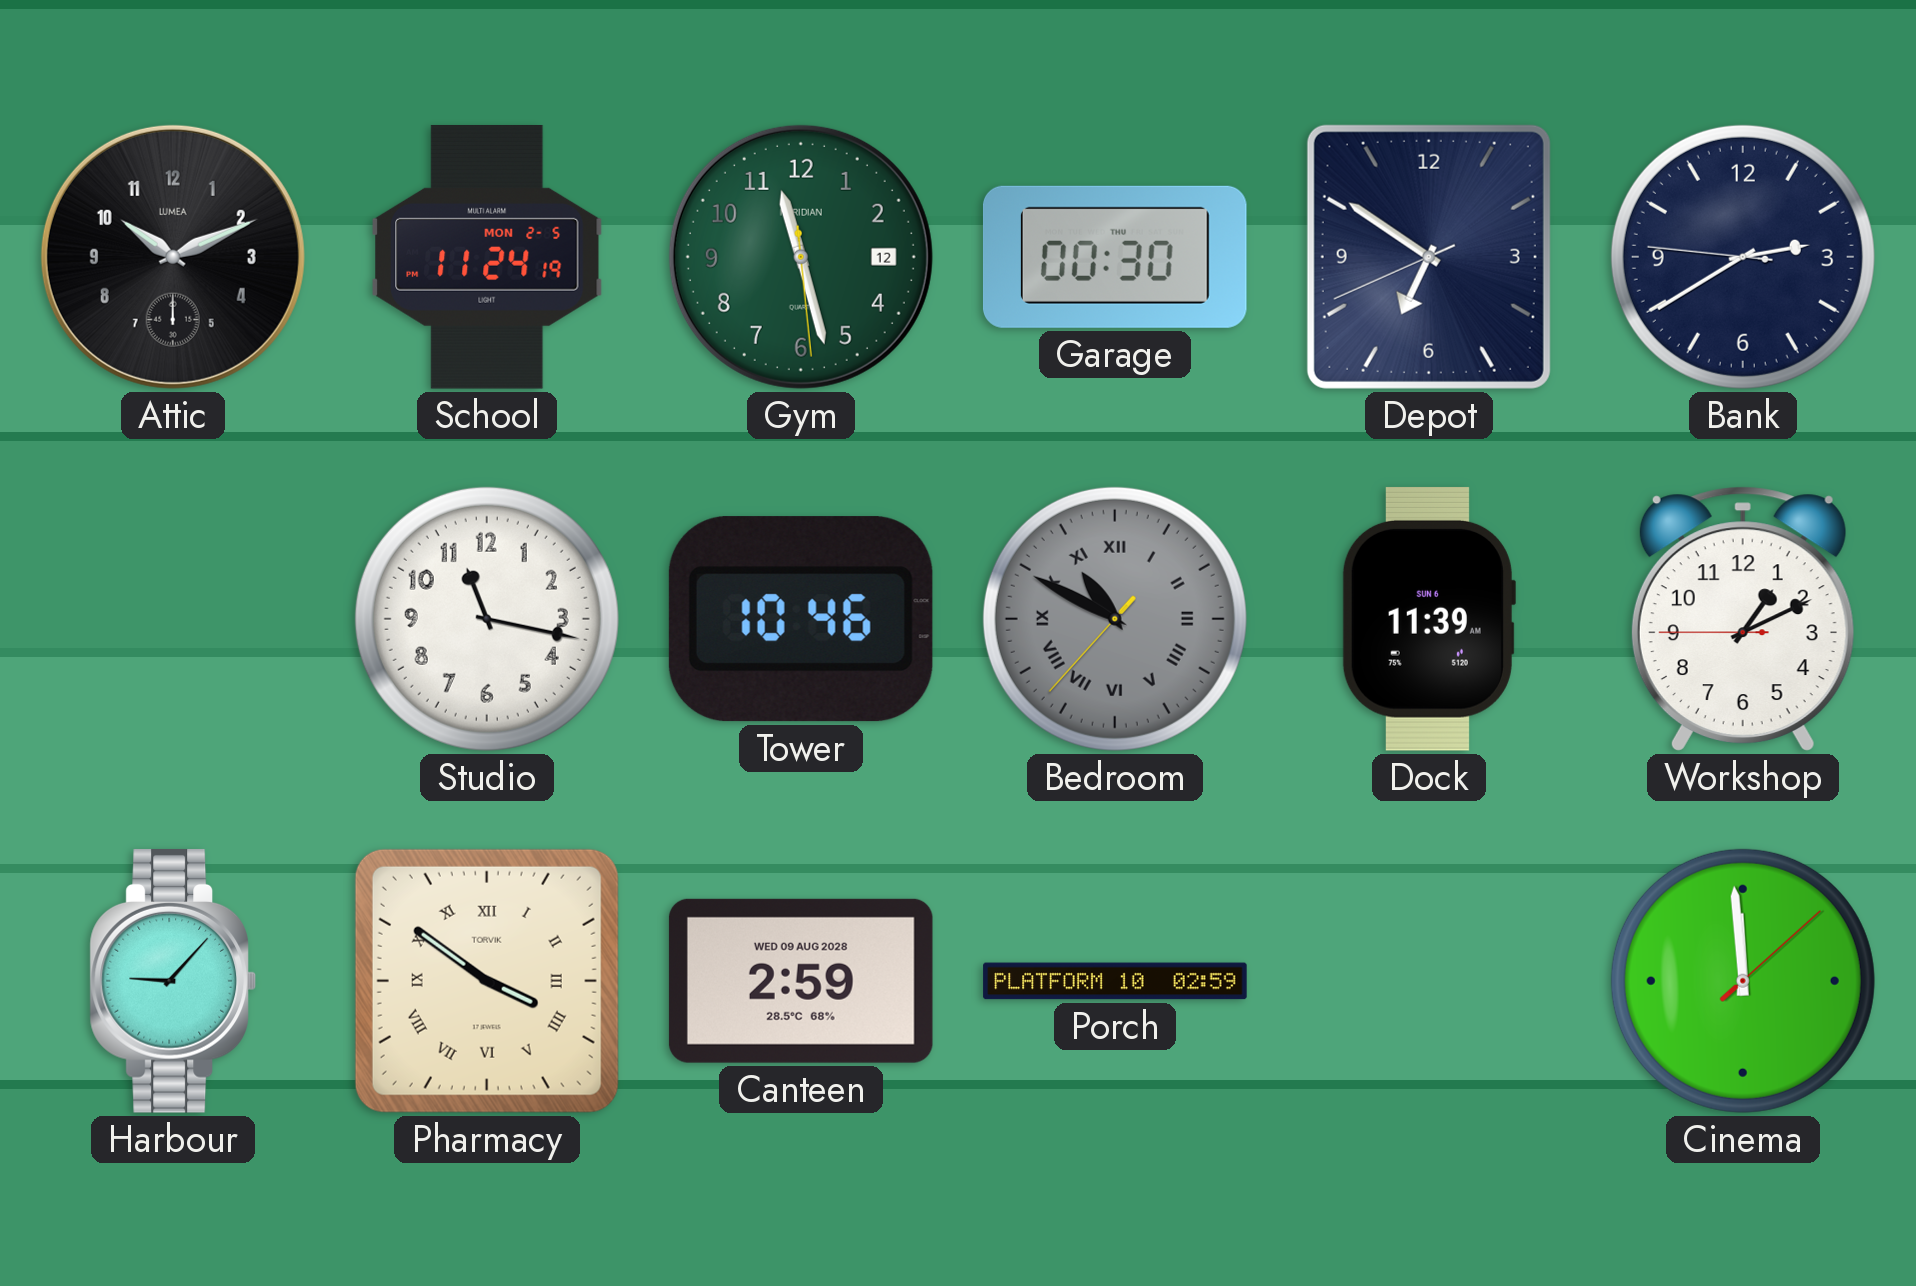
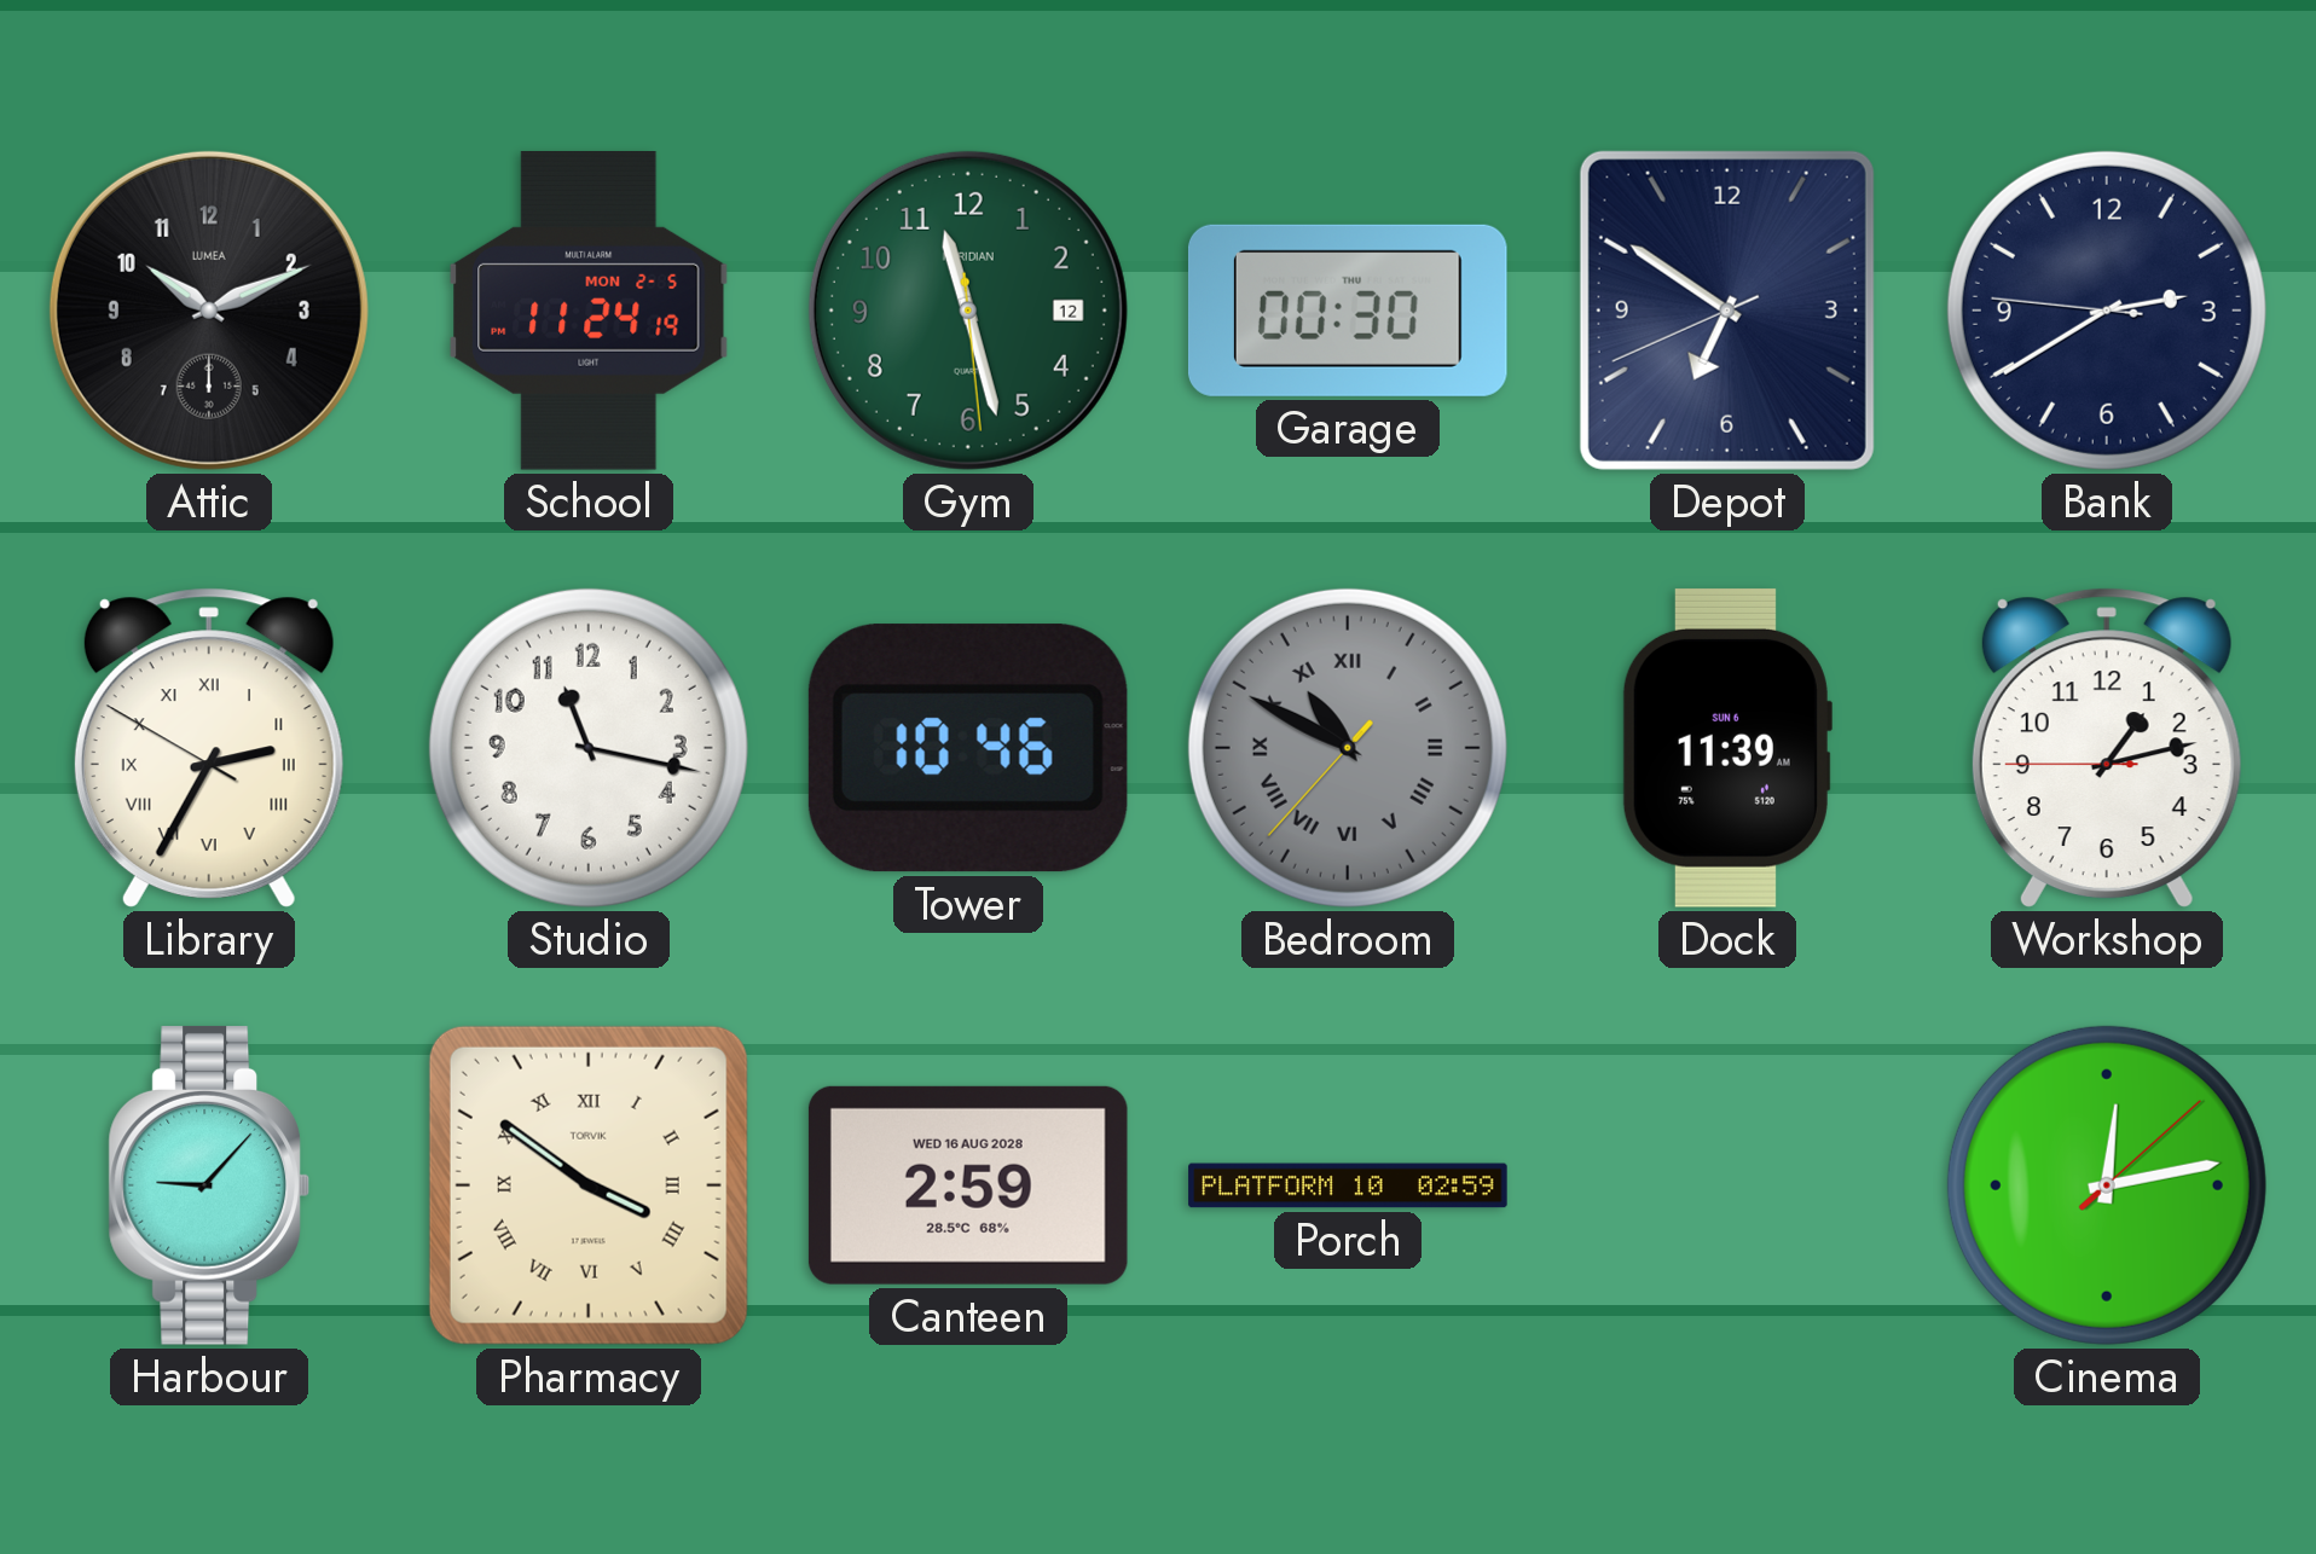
Library: none -> 2:34
Workshop: 1:10 -> 1:12
Canteen date: WED 09 AUG 2028 -> WED 16 AUG 2028
Cinema: 11:59 -> 12:13
